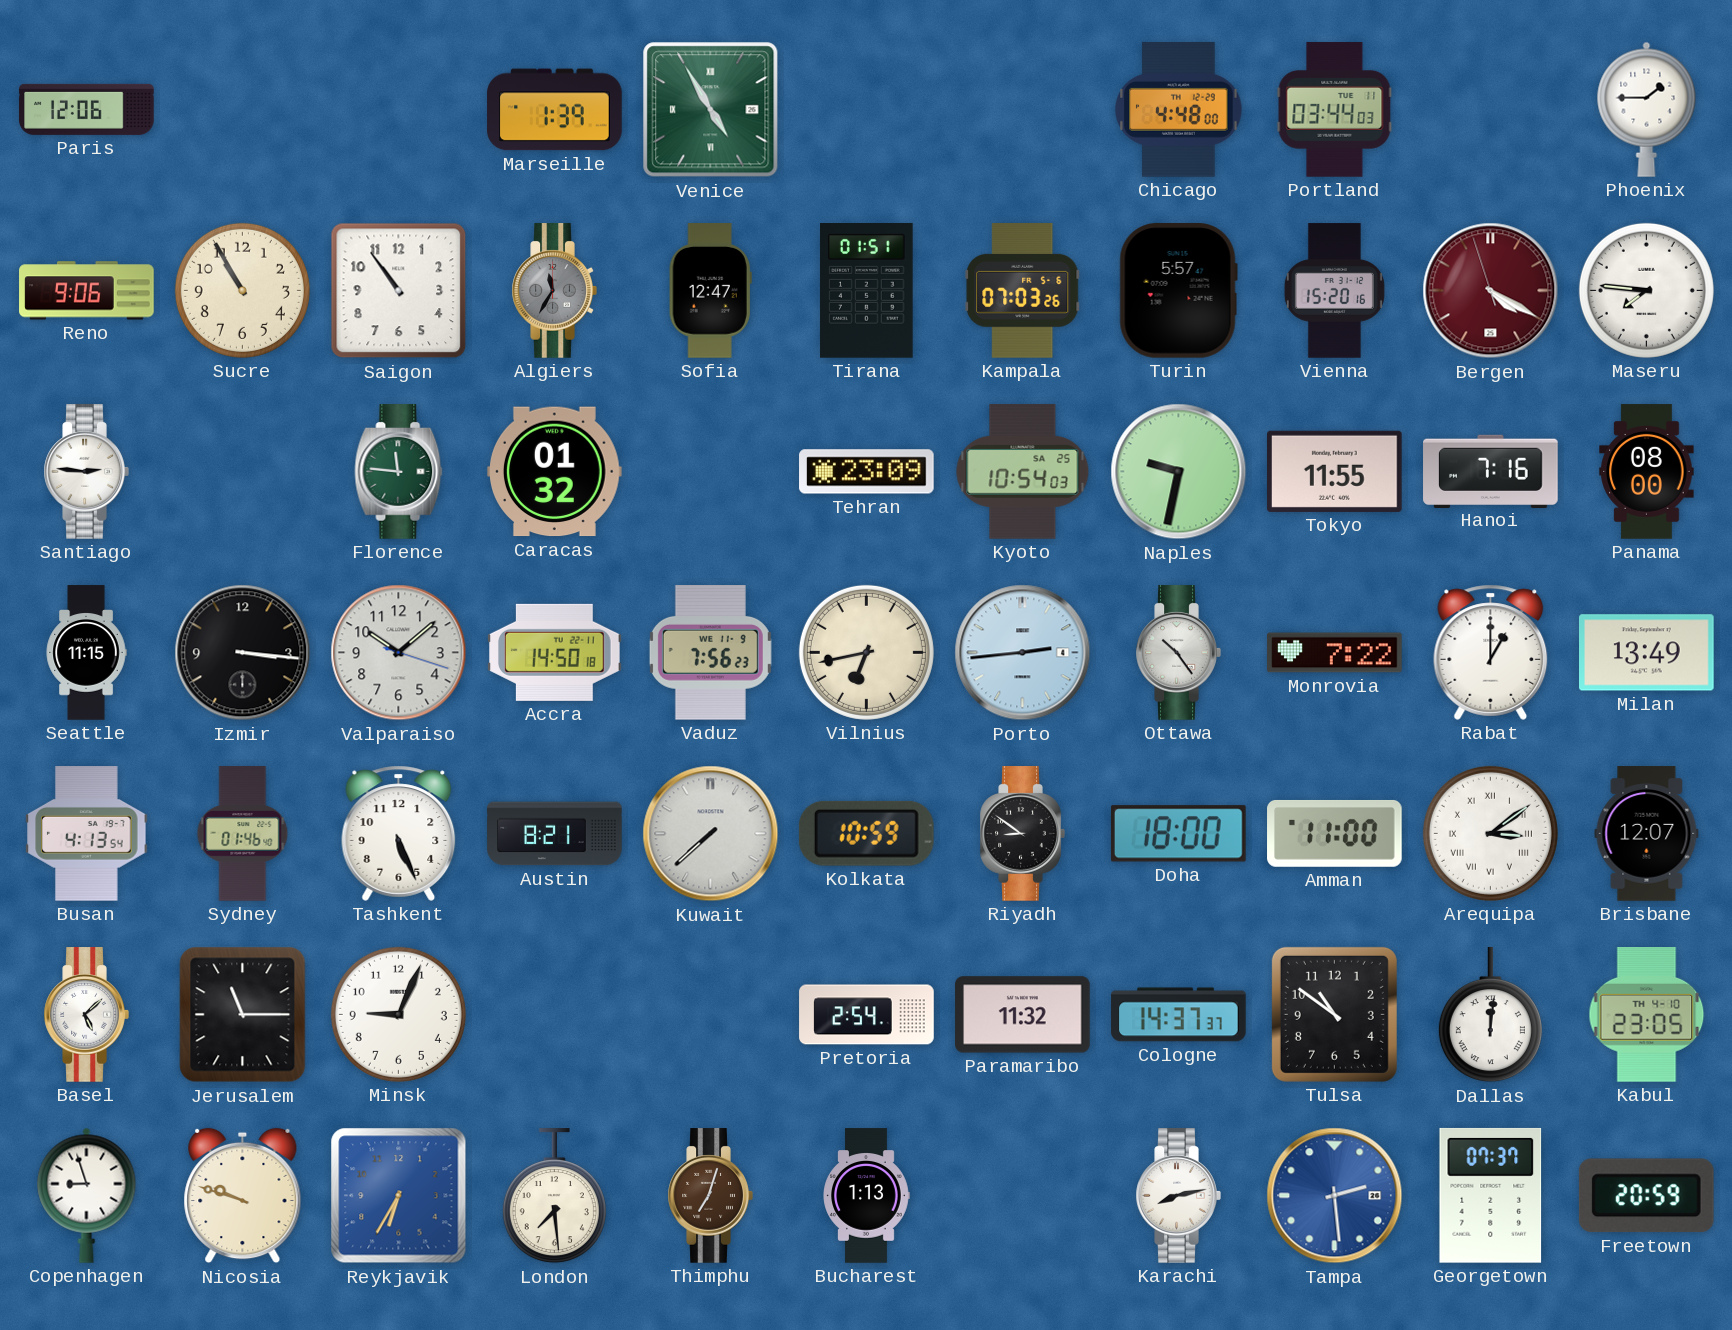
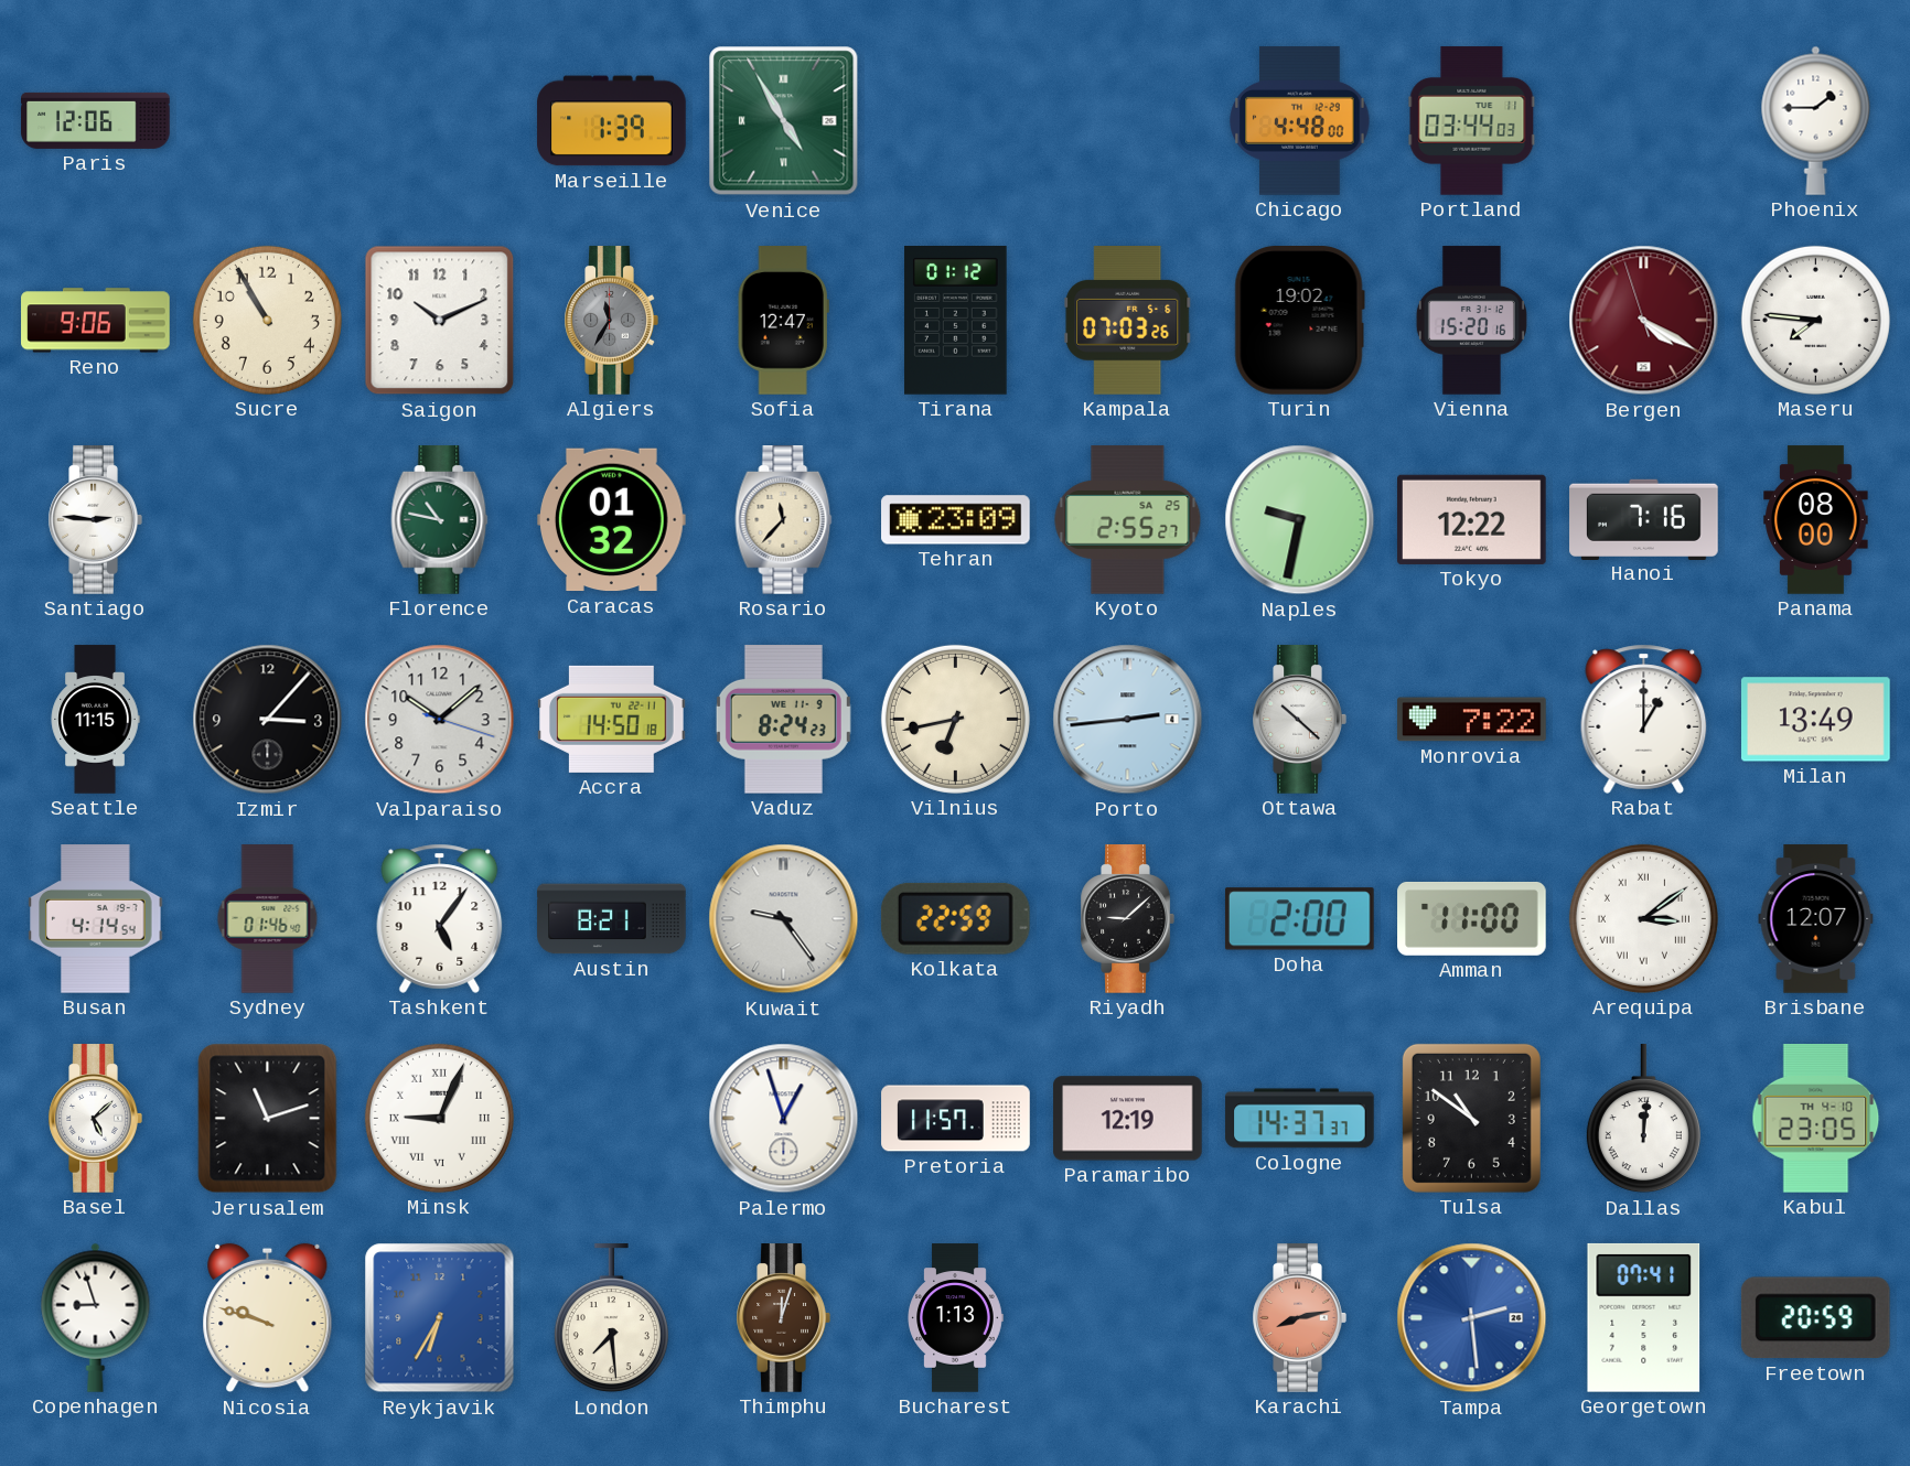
Saigon: 10:54 -> 10:11
Tirana: 01:51 -> 01:12
Turin: 5:57 -> 19:02
Florence: 11:46 -> 10:47
Rosario: none -> 11:37
Kyoto: 10:54 -> 2:55
Tokyo: 11:55 -> 12:22
Izmir: 3:16 -> 3:07
Vaduz: 7:56 -> 8:24
Ottawa: 10:24 -> 10:22
Busan: 4:13 -> 4:14
Tashkent: 5:26 -> 5:06
Kuwait: 7:38 -> 9:24
Kolkata: 10:59 -> 22:59
Riyadh: 8:51 -> 9:08
Doha: 18:00 -> 2:00
Jerusalem: 11:15 -> 11:12
Minsk numerals: Arabic -> Roman
Palermo: none -> 12:57
Pretoria: 2:54 -> 11:57
Paramaribo: 11:32 -> 12:19
Thimphu: 7:03 -> 12:03
Karachi dial: white -> salmon
Georgetown: 07:37 -> 07:41
